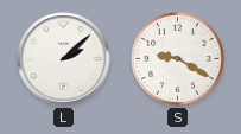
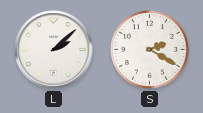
S: 9:20 -> 2:20
